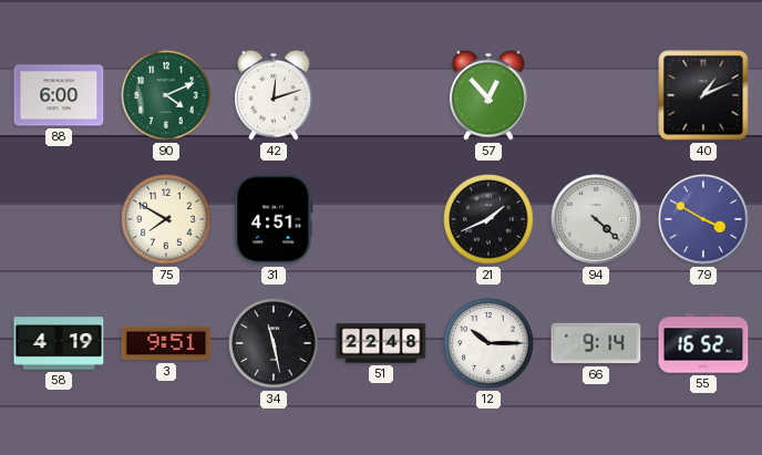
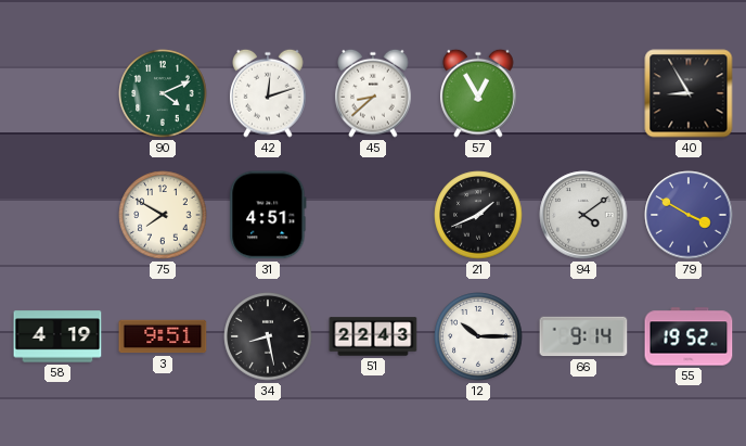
88: 6:00 -> none
45: none -> 8:38
57: 12:53 -> 12:55
40: 1:11 -> 8:55
94: 4:22 -> 4:09
34: 11:28 -> 8:28
51: 22:48 -> 22:43
55: 16:52 -> 19:52
